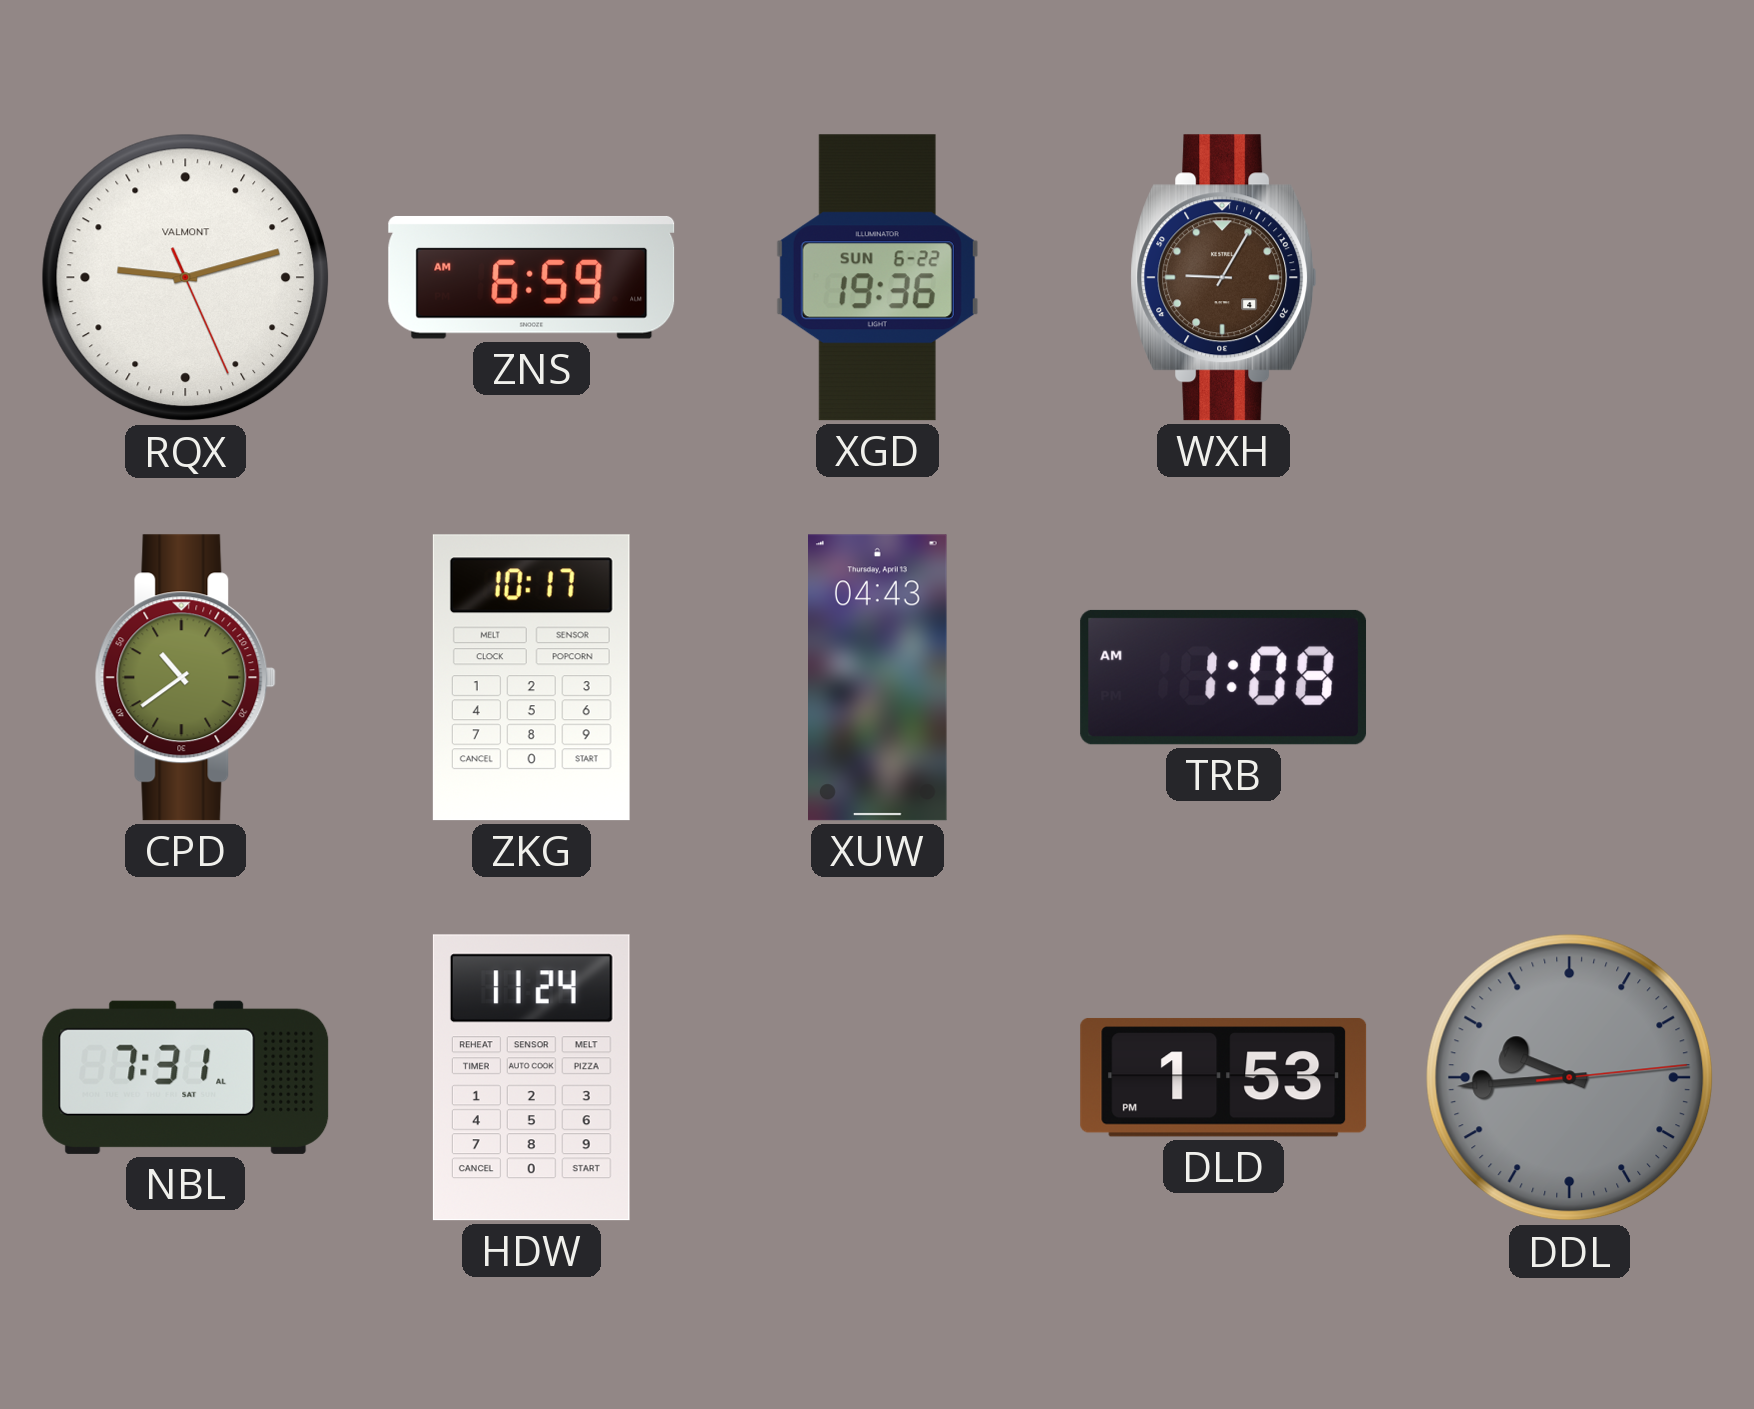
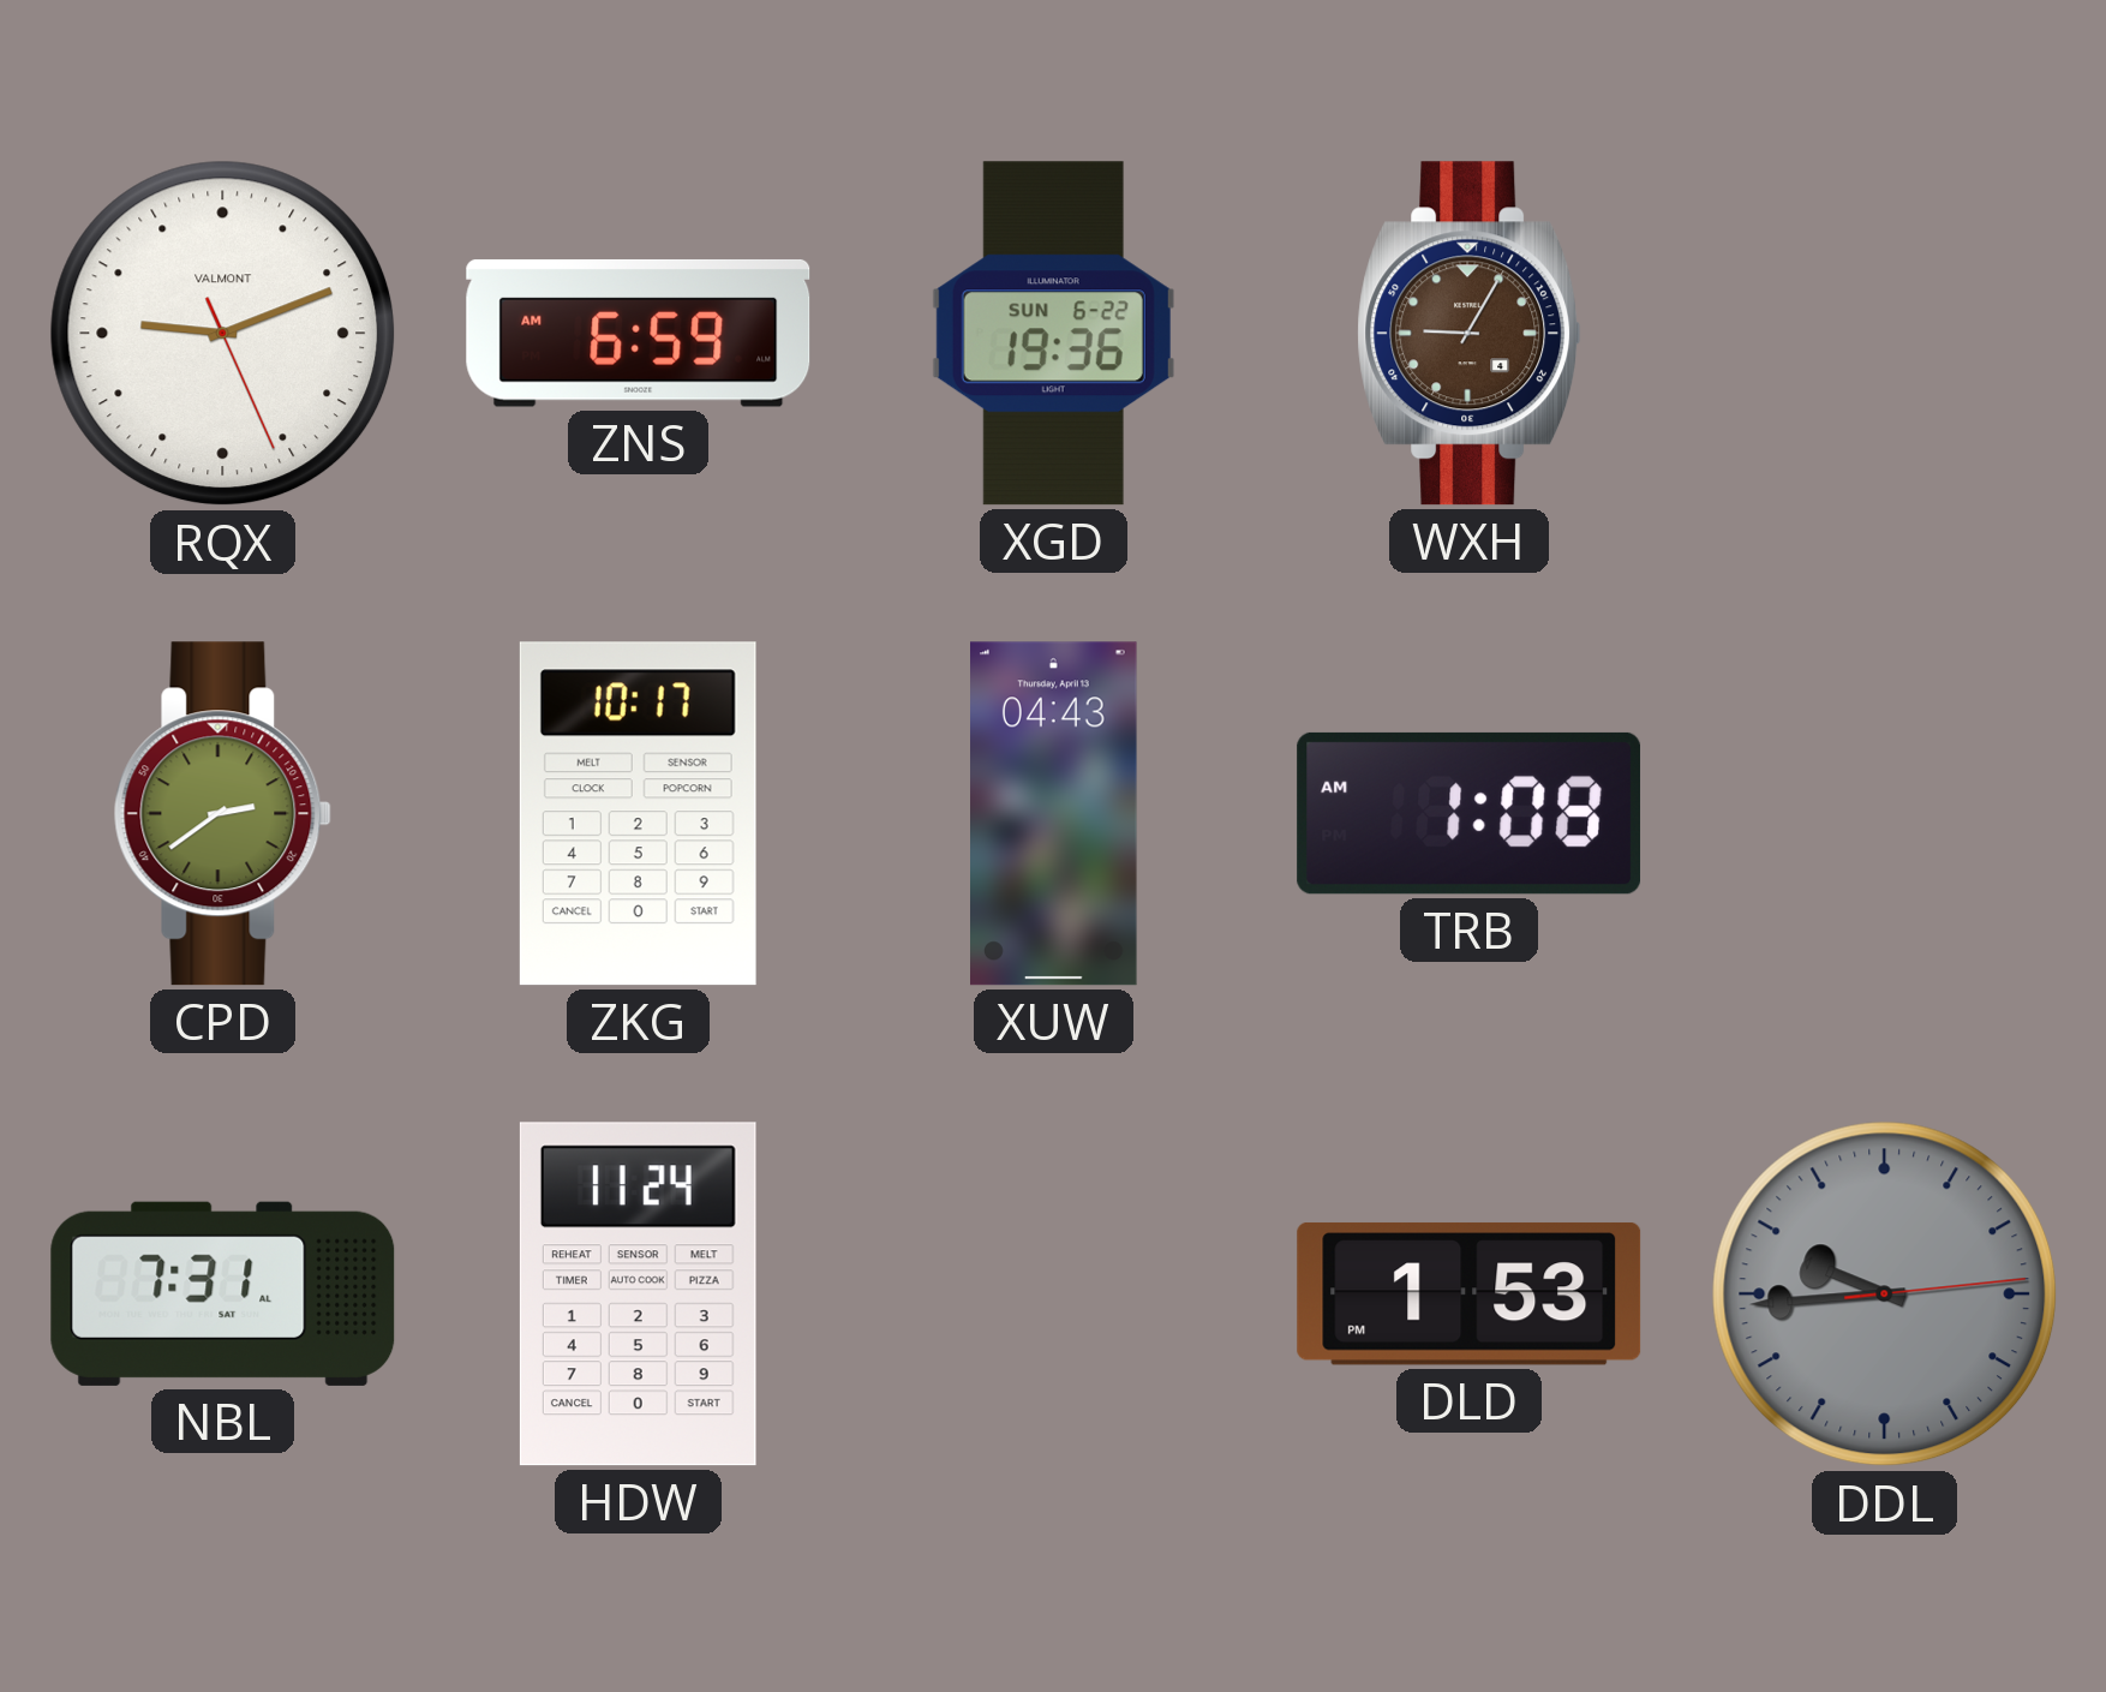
RQX: 9:12 -> 9:11
CPD: 10:39 -> 2:39
